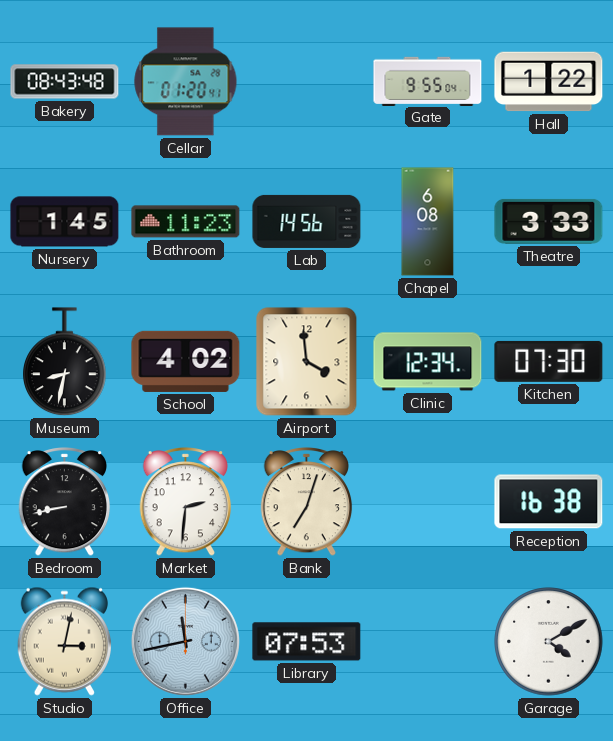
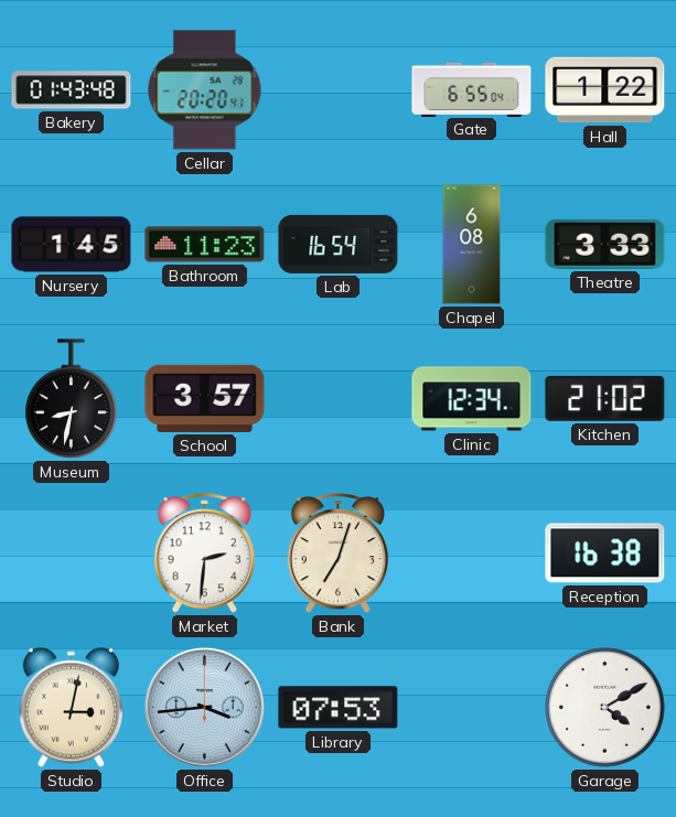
Bakery: 08:43 -> 01:43
Cellar: 01:20 -> 20:20
Gate: 9:55 -> 6:55
Lab: 14:56 -> 16:54
School: 4:02 -> 3:57
Airport: 3:59 -> none
Kitchen: 07:30 -> 21:02
Bedroom: 8:43 -> none
Office: 11:43 -> 3:44
